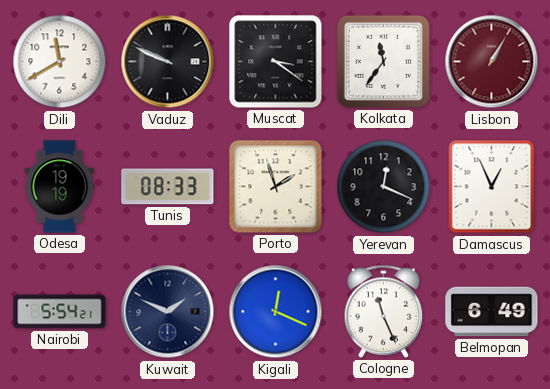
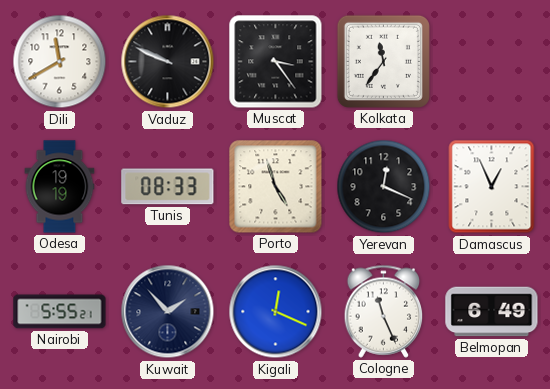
Muscat: 3:21 -> 3:24
Lisbon: 1:05 -> none
Porto: 1:57 -> 4:57
Nairobi: 5:54 -> 5:55
Kuwait: 1:49 -> 1:53
